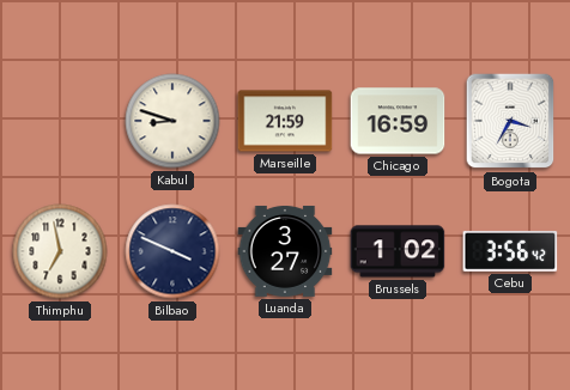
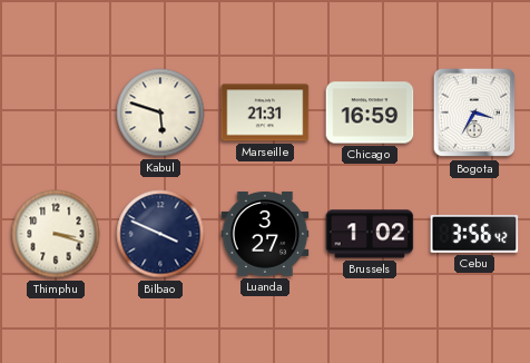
Kabul: 8:48 -> 5:48
Marseille: 21:59 -> 21:31
Thimphu: 6:58 -> 3:18
